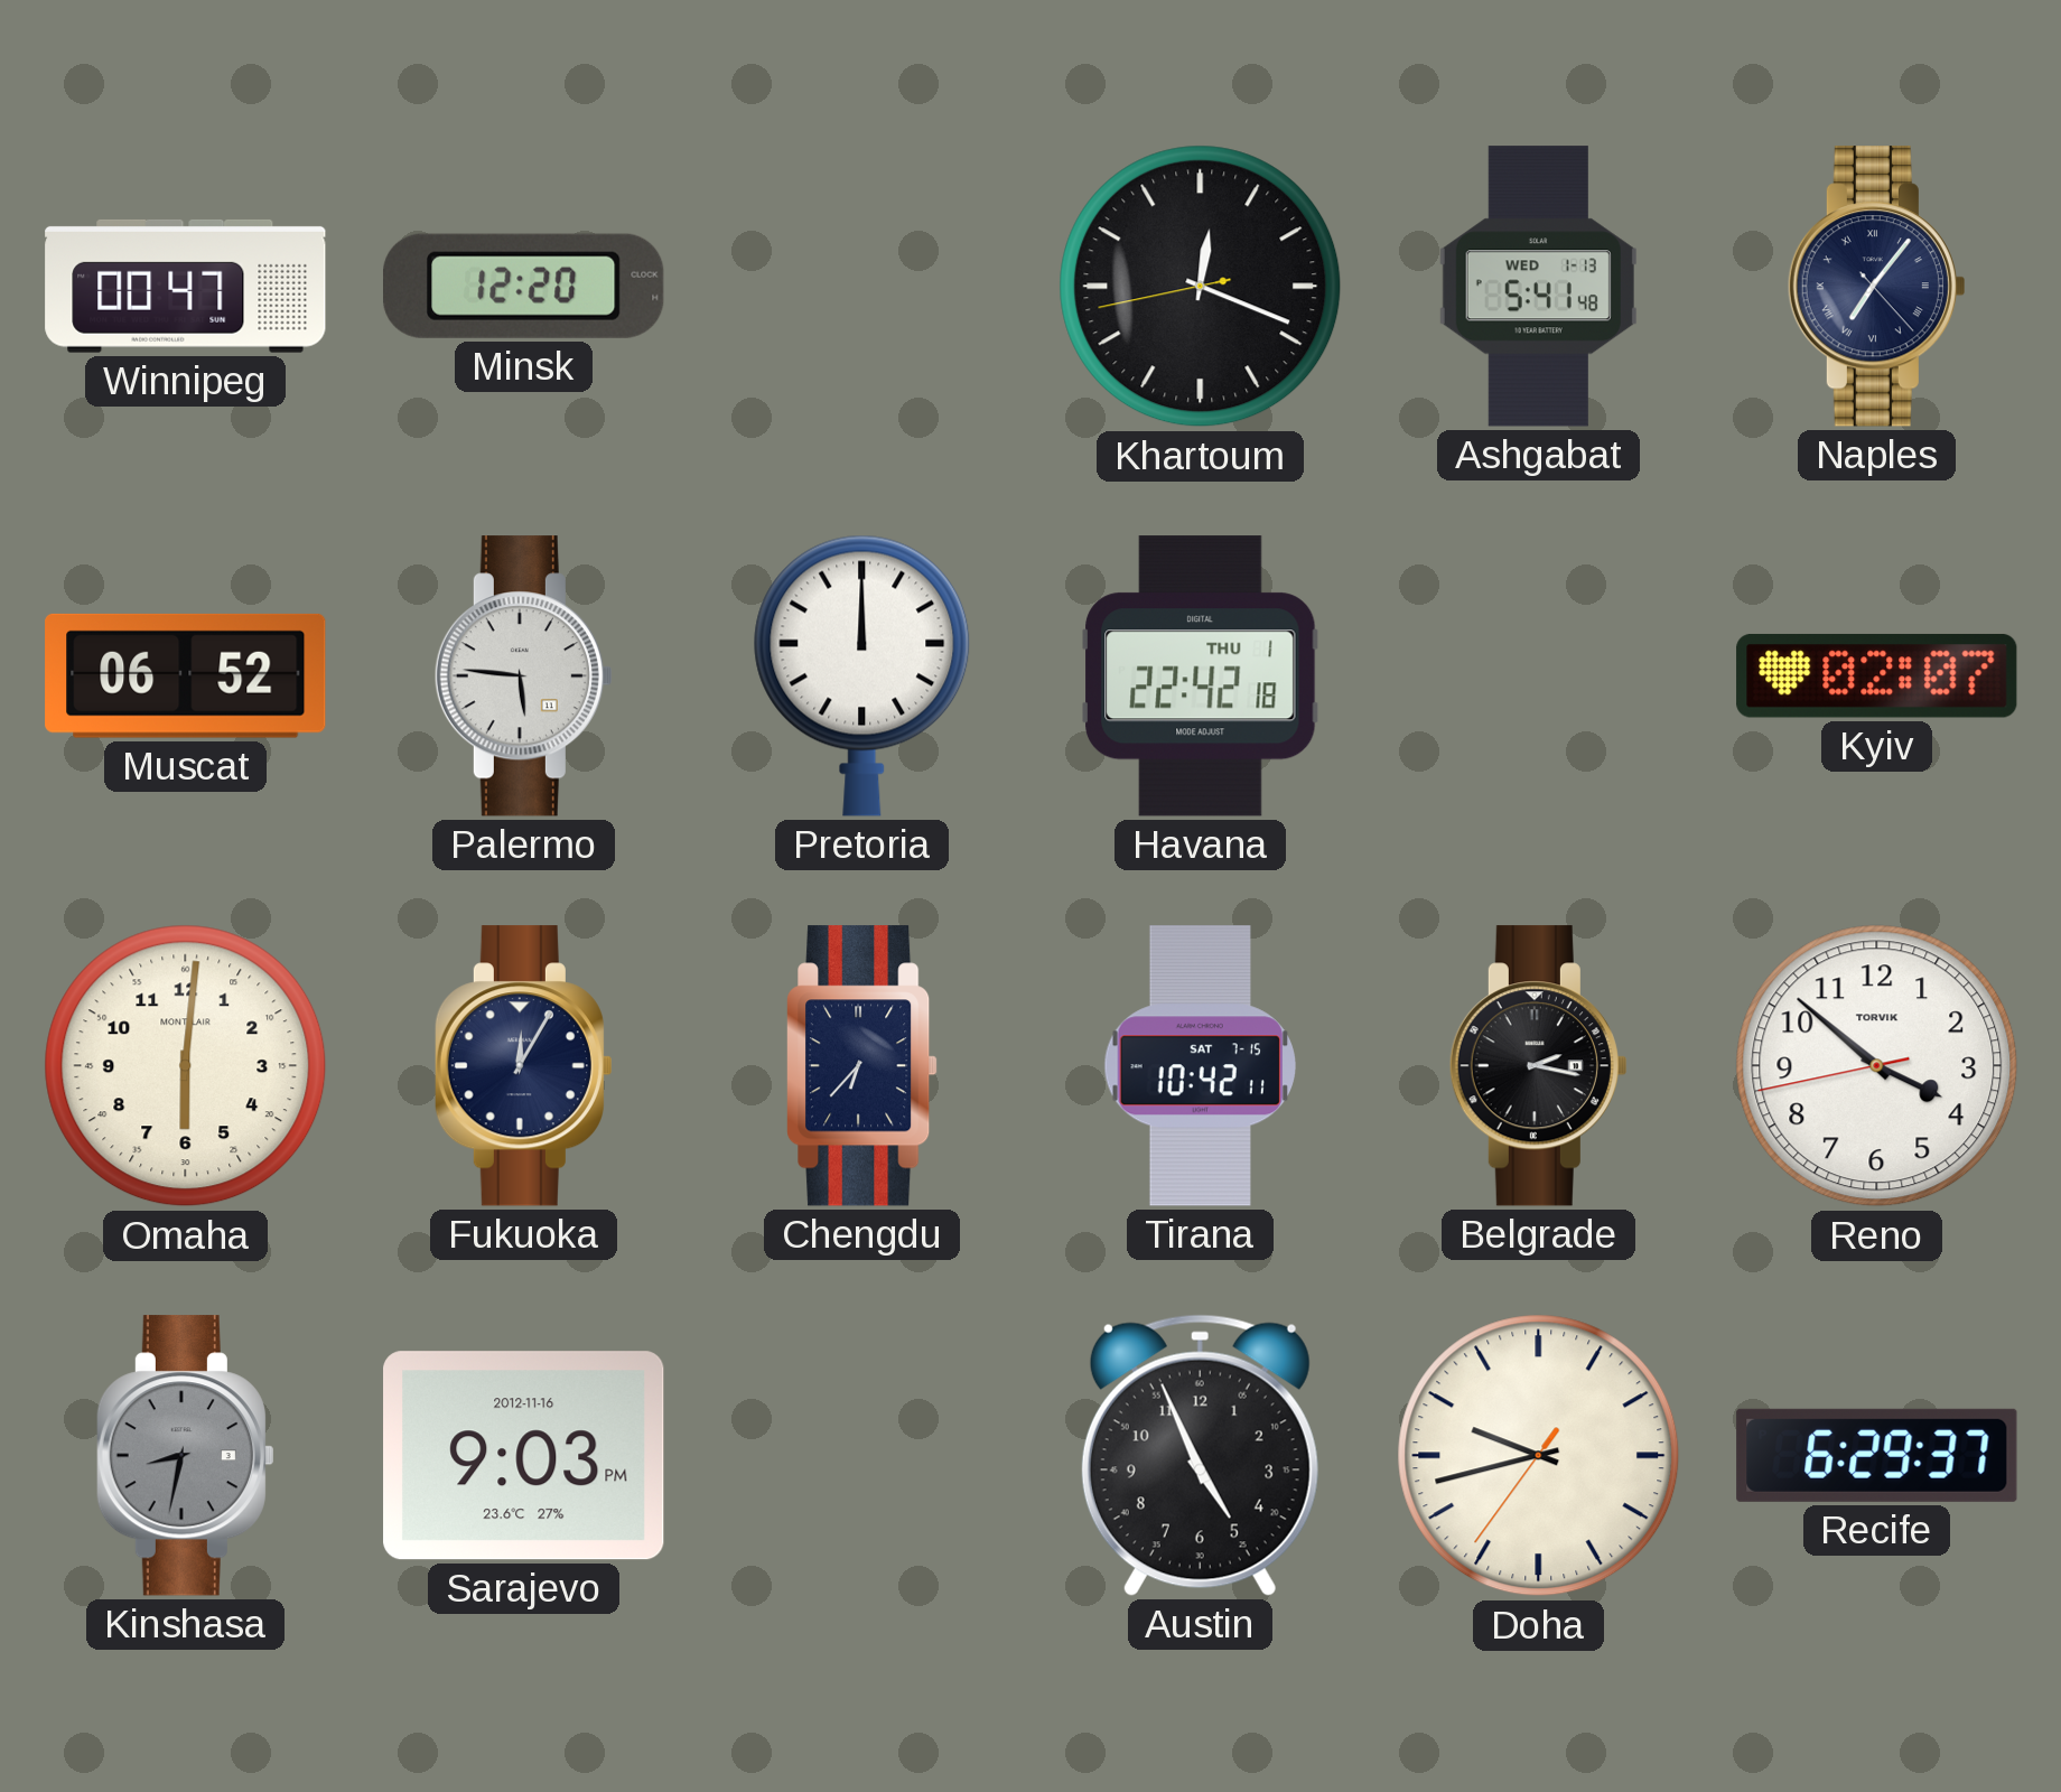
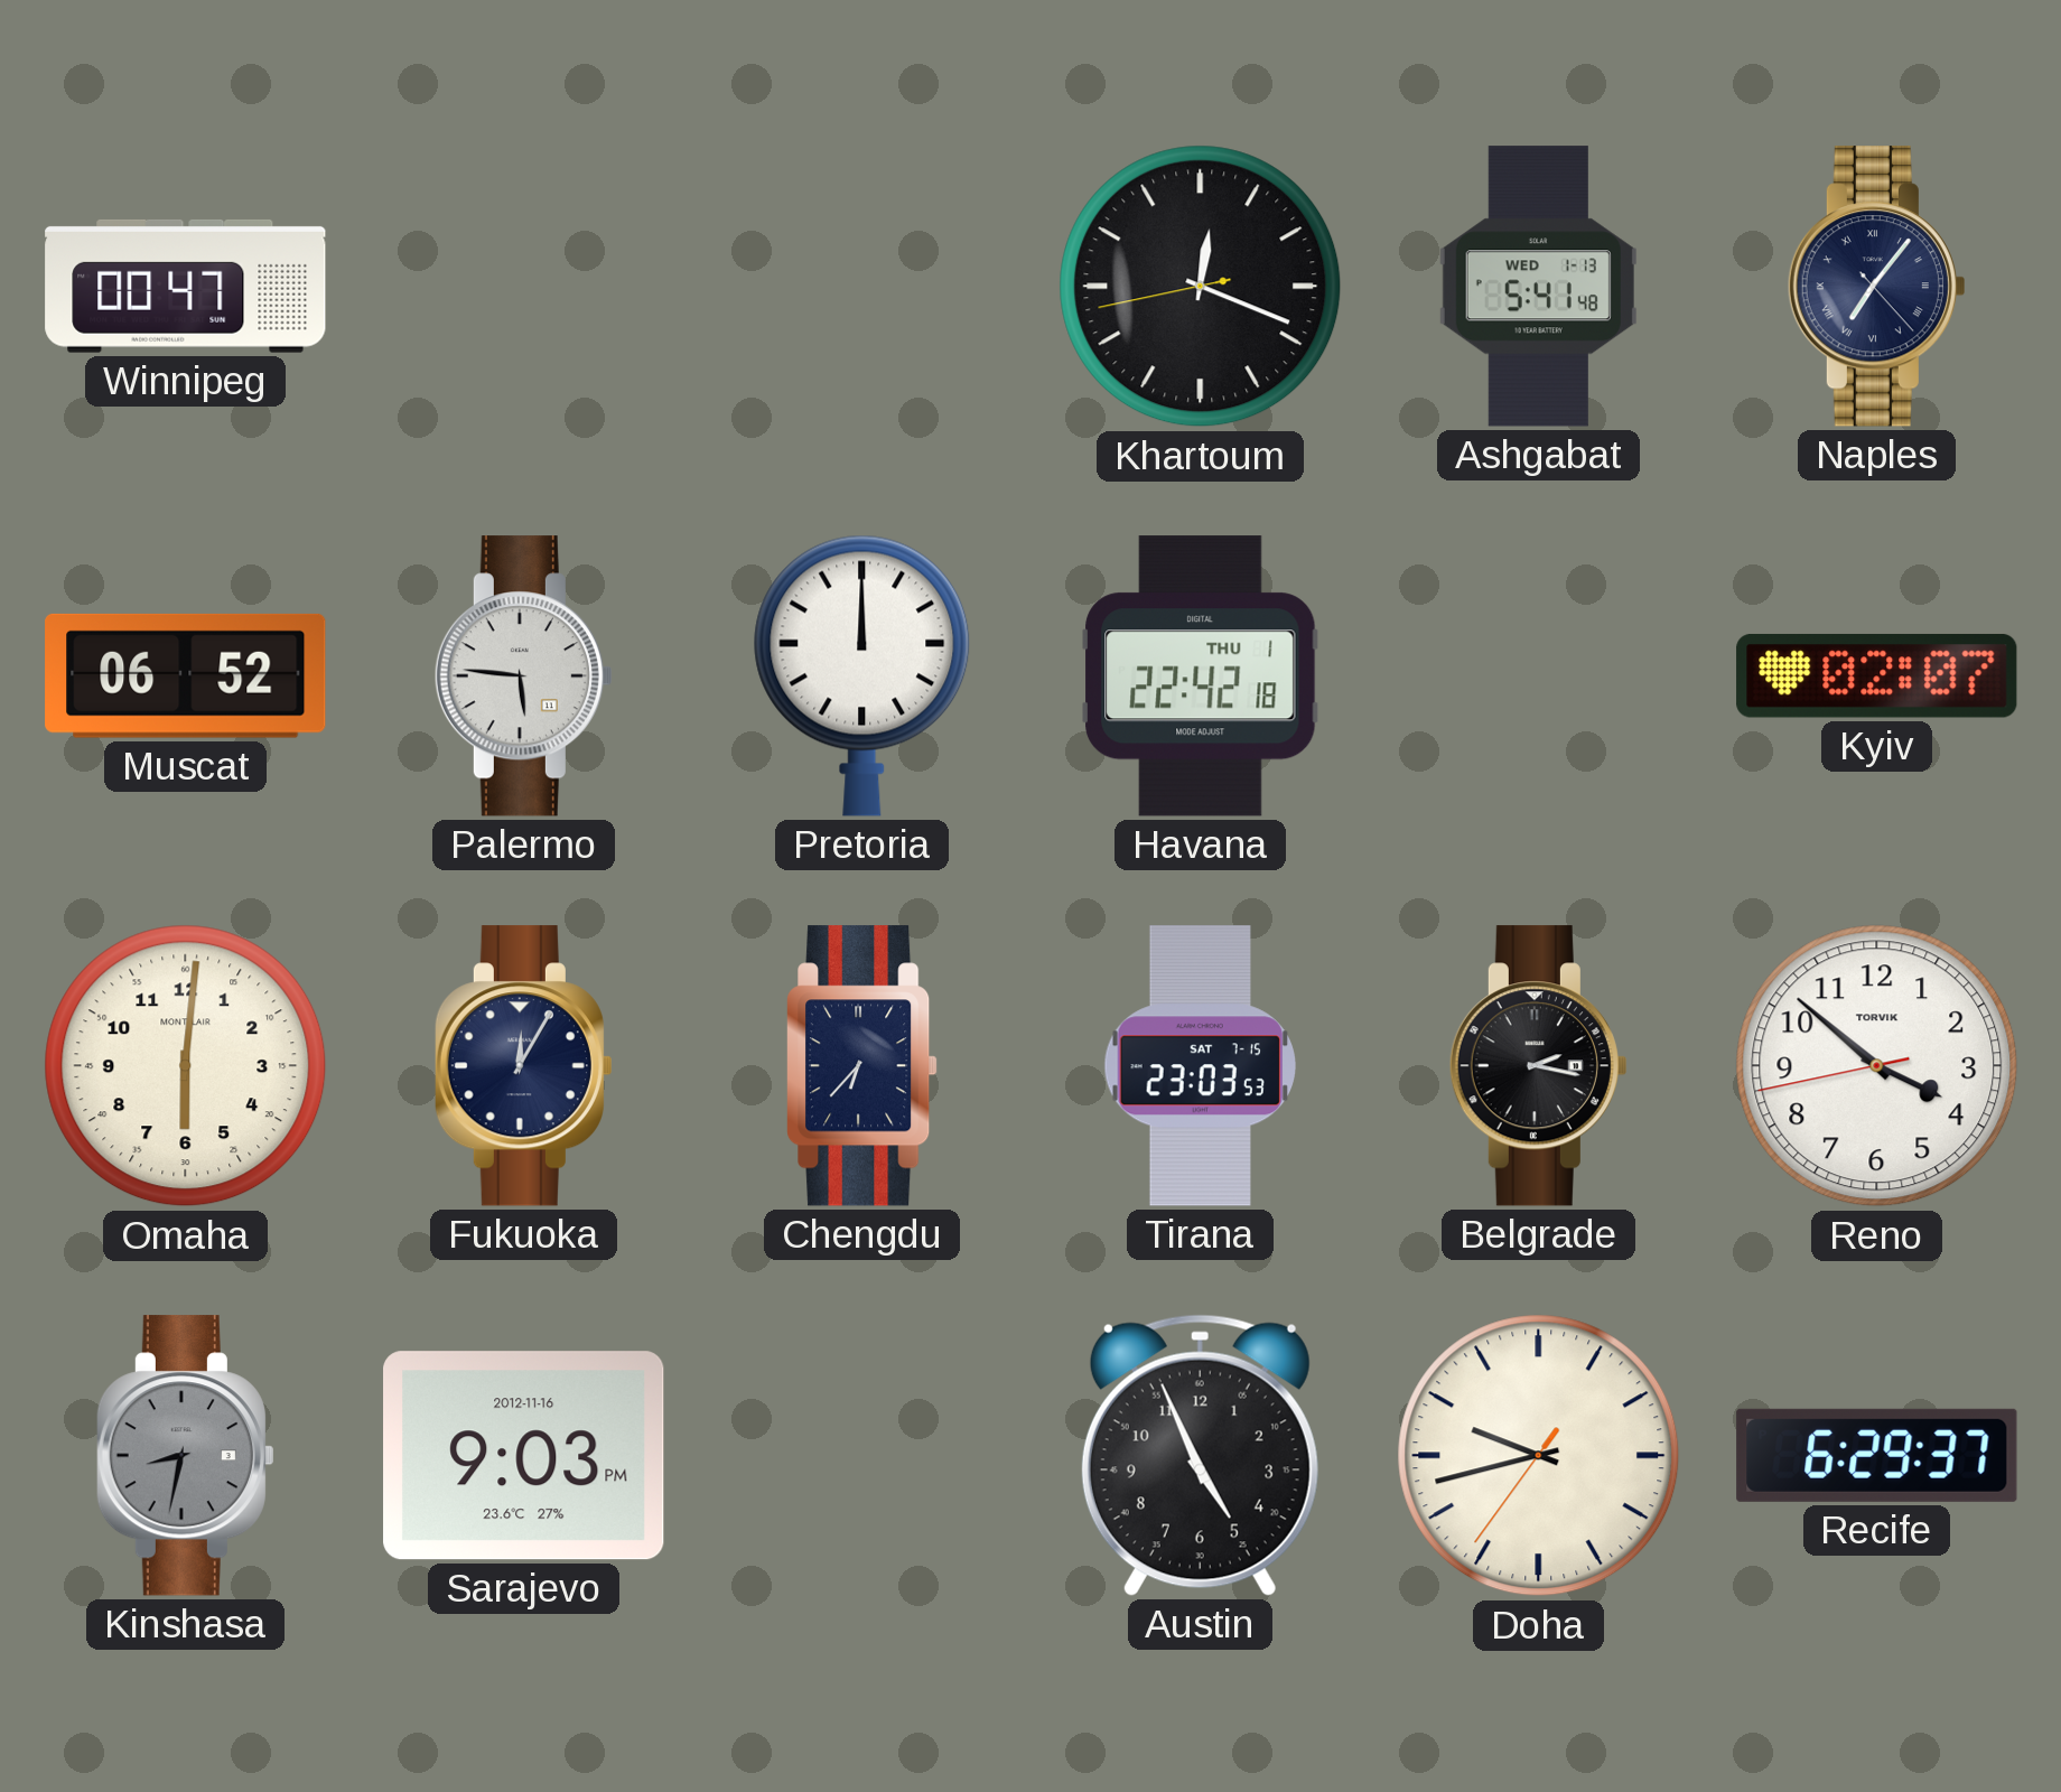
Minsk: 12:20 -> none
Tirana: 10:42 -> 23:03
